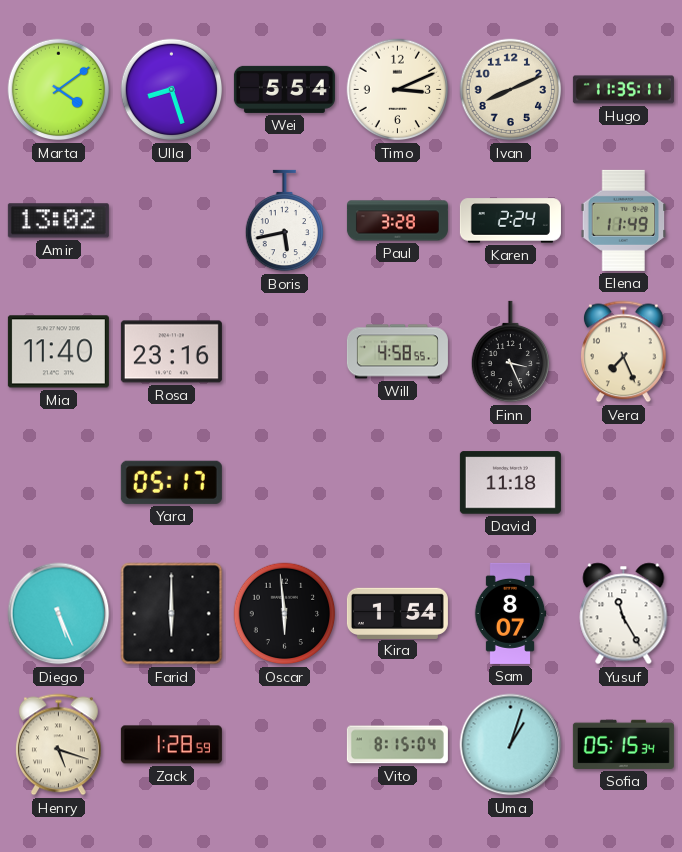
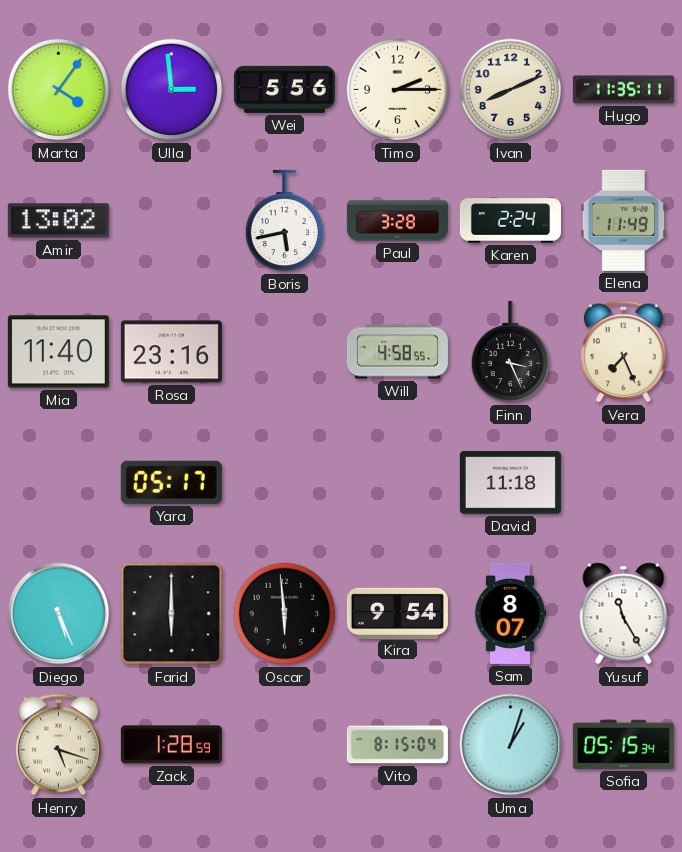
Marta: 4:09 -> 4:06
Ulla: 8:27 -> 2:59
Wei: 5:54 -> 5:56
Timo: 3:11 -> 2:15
Kira: 1:54 -> 9:54
